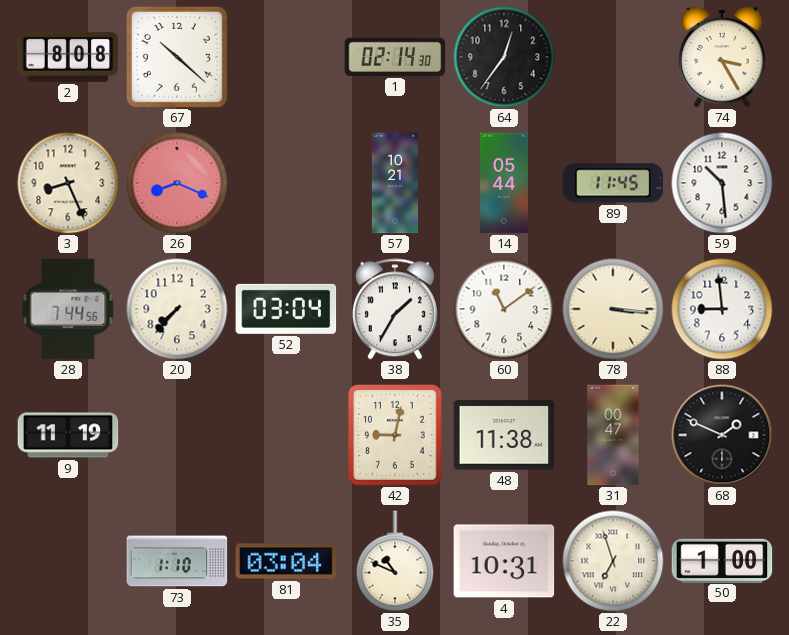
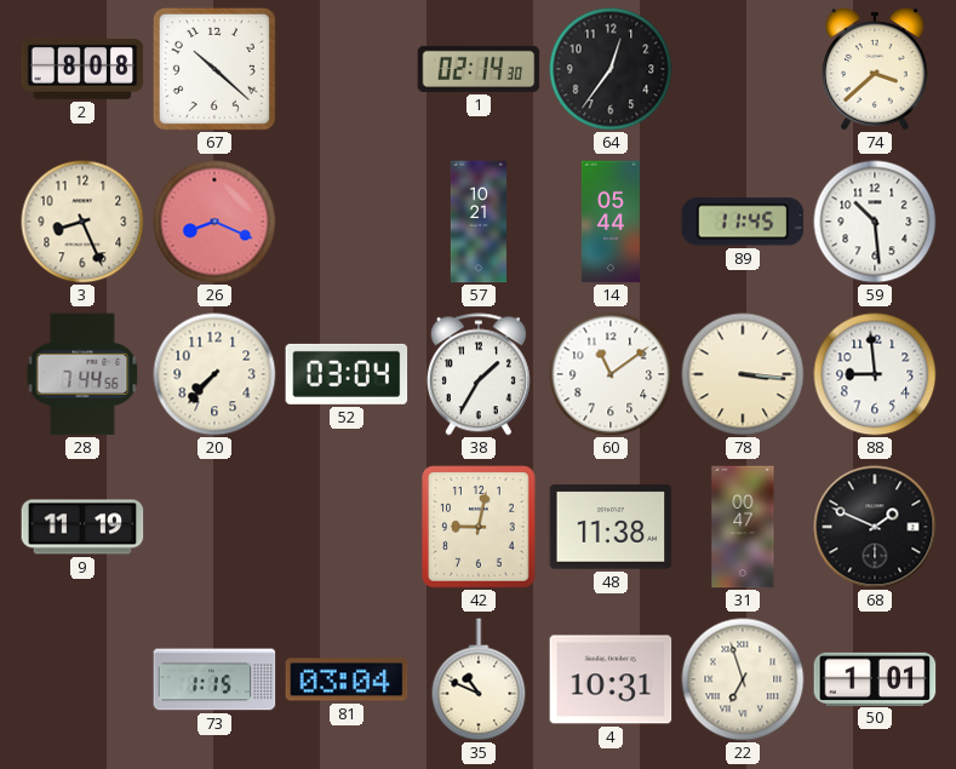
74: 3:25 -> 3:38
73: 1:10 -> 1:15
50: 1:00 -> 1:01
